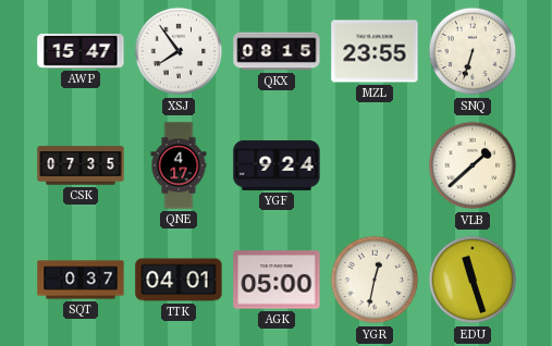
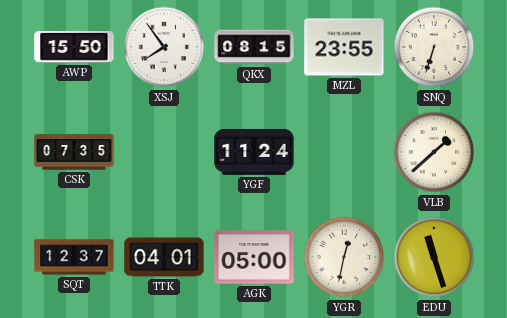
AWP: 15:47 -> 15:50
QNE: 4:17 -> none
YGF: 9:24 -> 11:24
SQT: 0:37 -> 12:37
